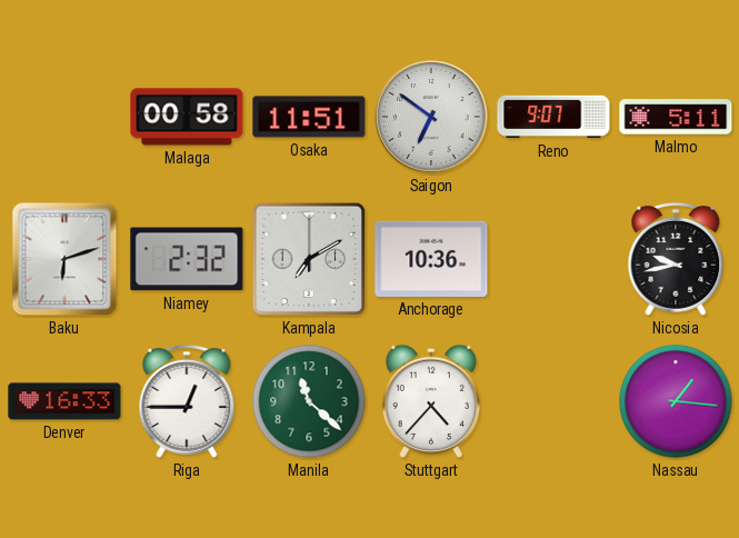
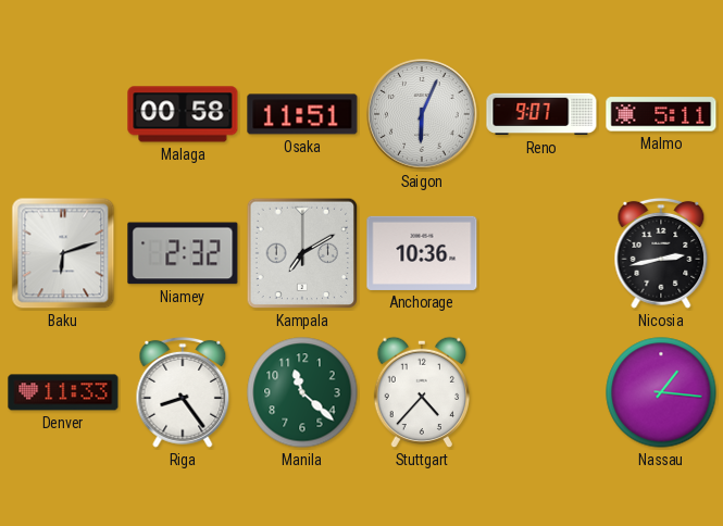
Saigon: 6:51 -> 6:04
Nicosia: 9:43 -> 2:43
Denver: 16:33 -> 11:33
Riga: 12:45 -> 8:24
